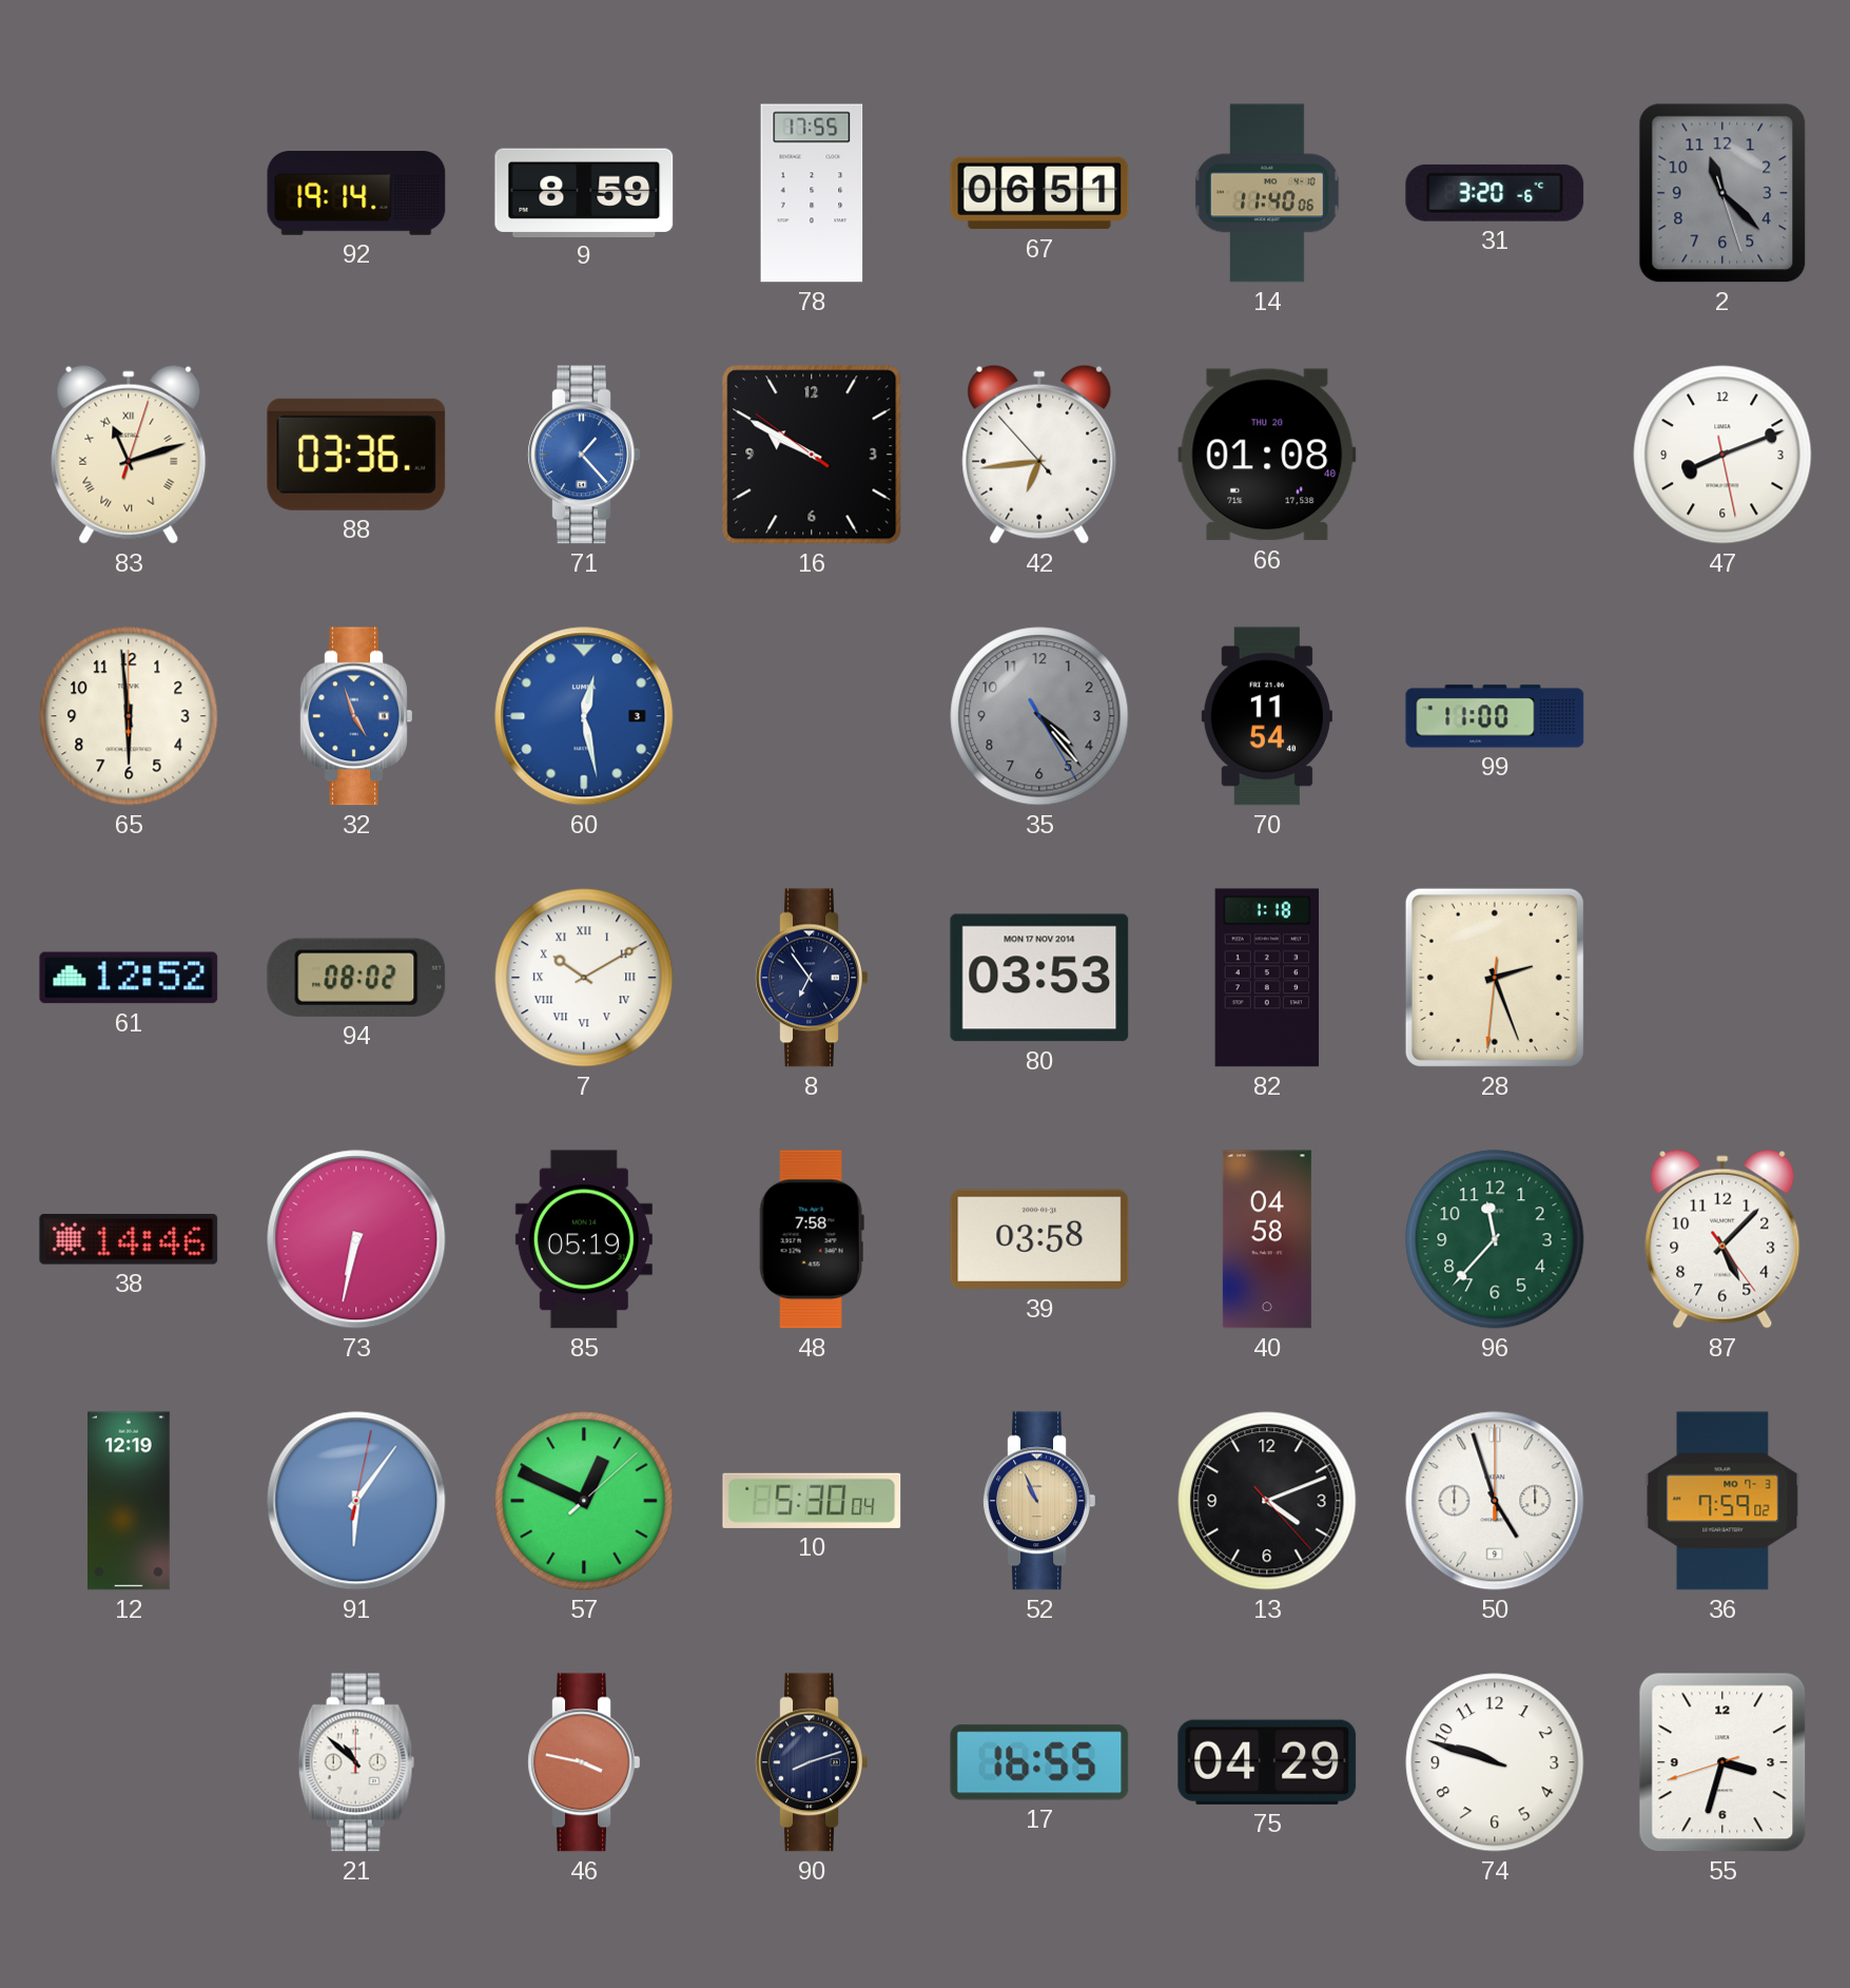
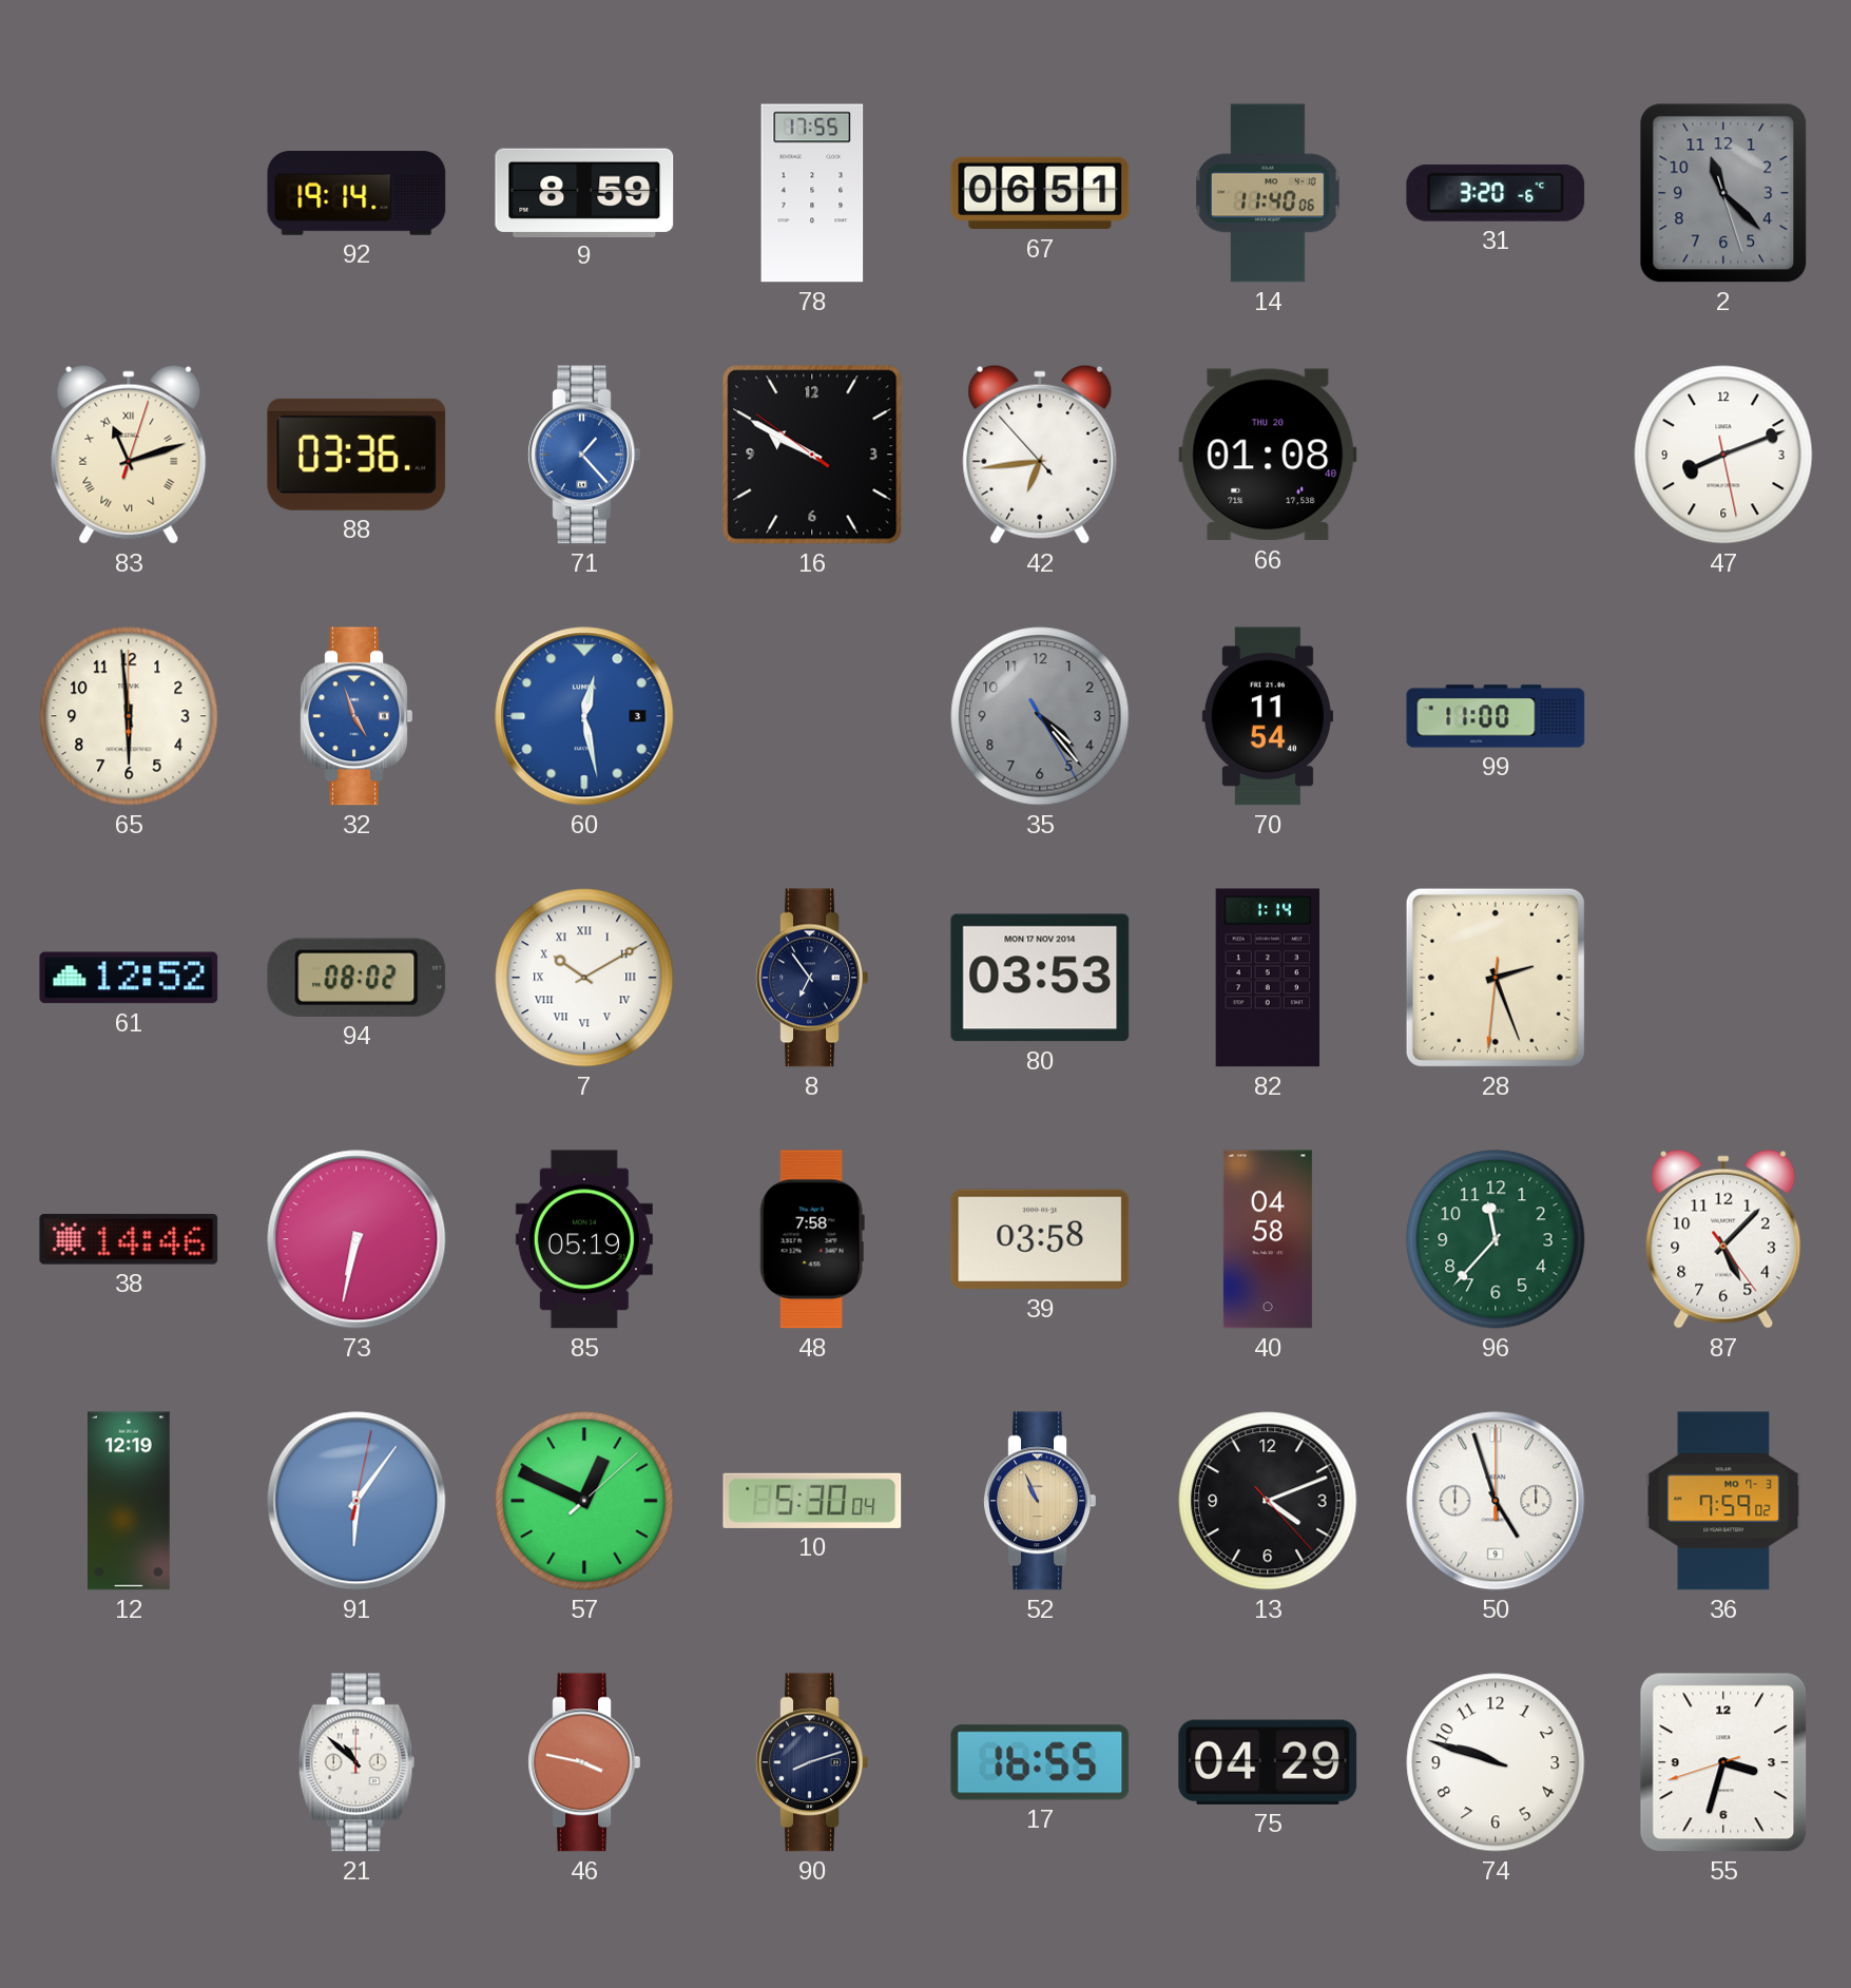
82: 1:18 -> 1:14
